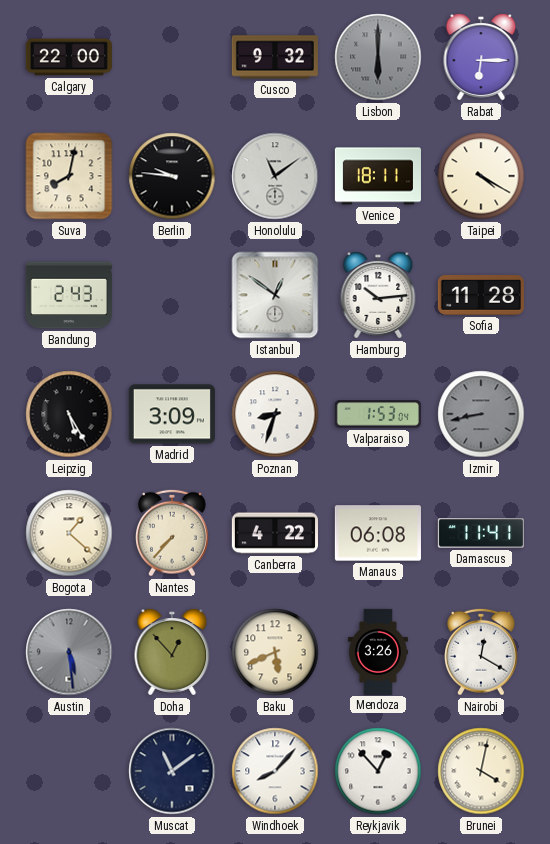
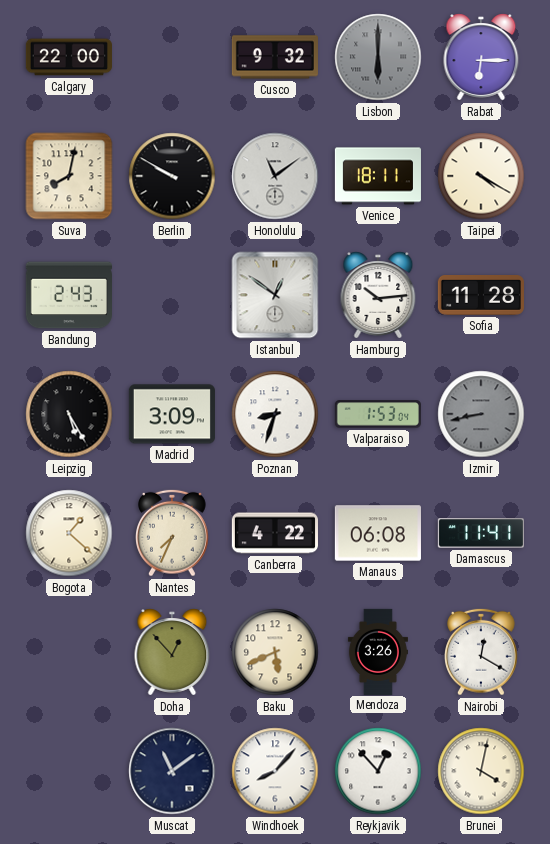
Berlin: 9:46 -> 9:50
Nantes: 7:37 -> 7:34
Austin: 5:29 -> none
